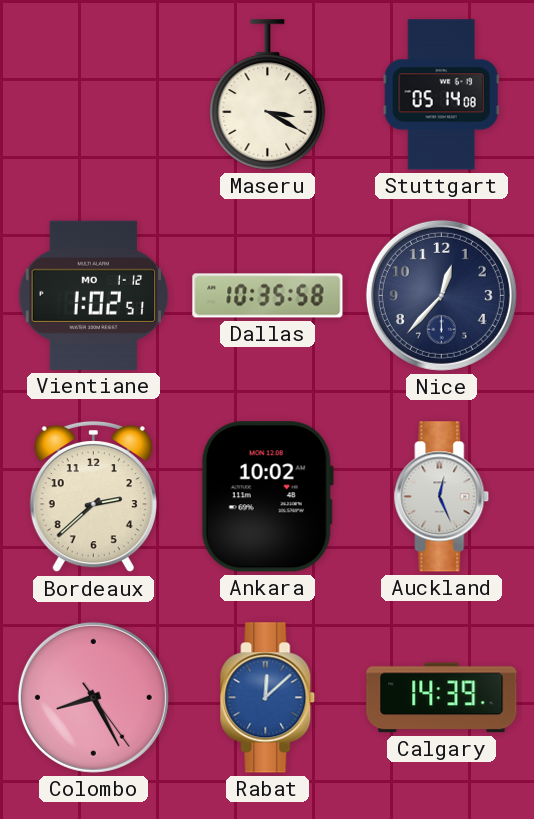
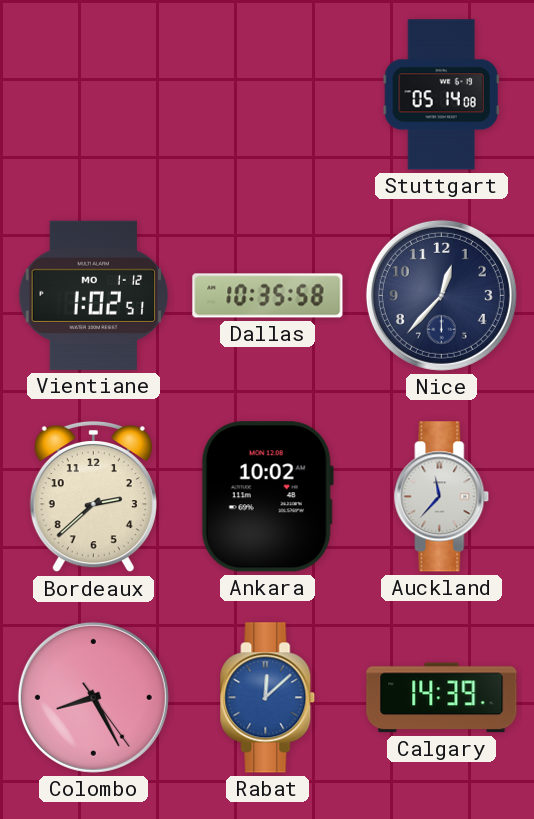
Maseru: 3:20 -> none
Auckland: 12:26 -> 11:37
